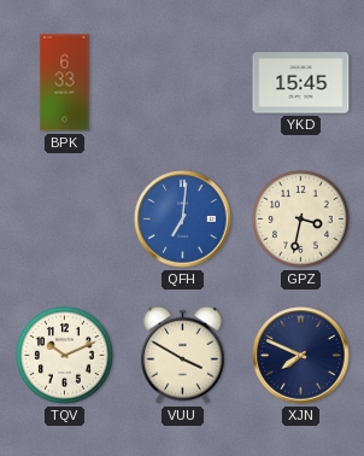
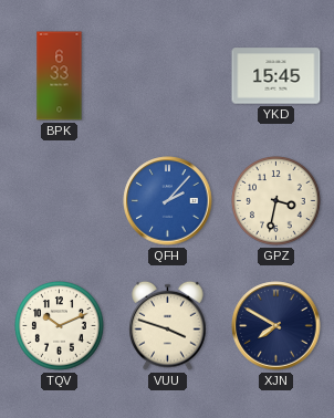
QFH: 7:01 -> 2:07
VUU: 3:50 -> 3:48
XJN: 7:49 -> 7:50
